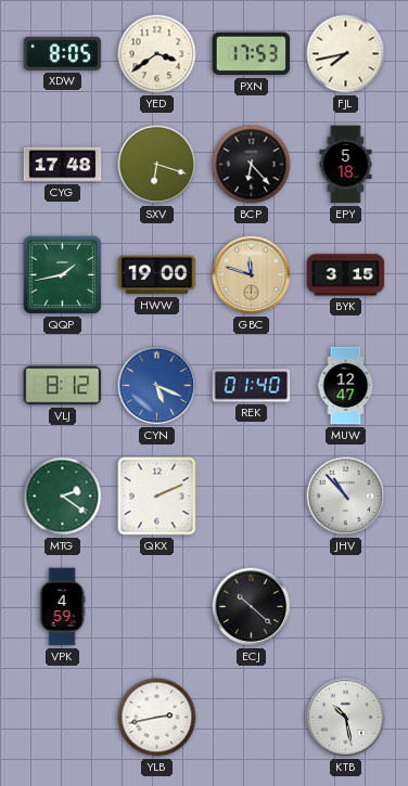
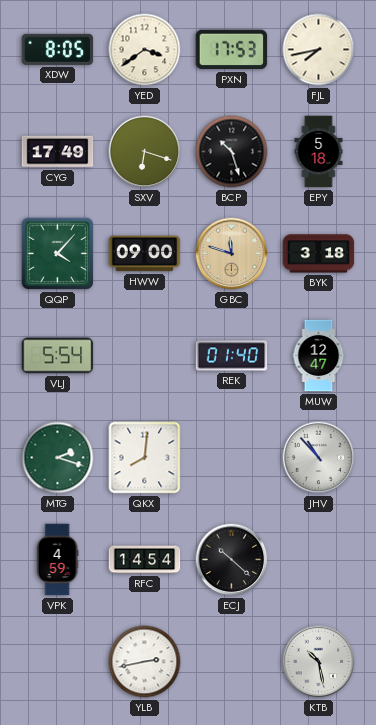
CYG: 17:48 -> 17:49
BCP: 6:23 -> 10:27
QQP: 1:43 -> 4:07
HWW: 19:00 -> 09:00
BYK: 3:15 -> 3:18
VLJ: 8:12 -> 5:54
CYN: 5:19 -> none
MTG: 2:21 -> 2:18
QKX: 2:11 -> 8:01
RFC: none -> 14:54
